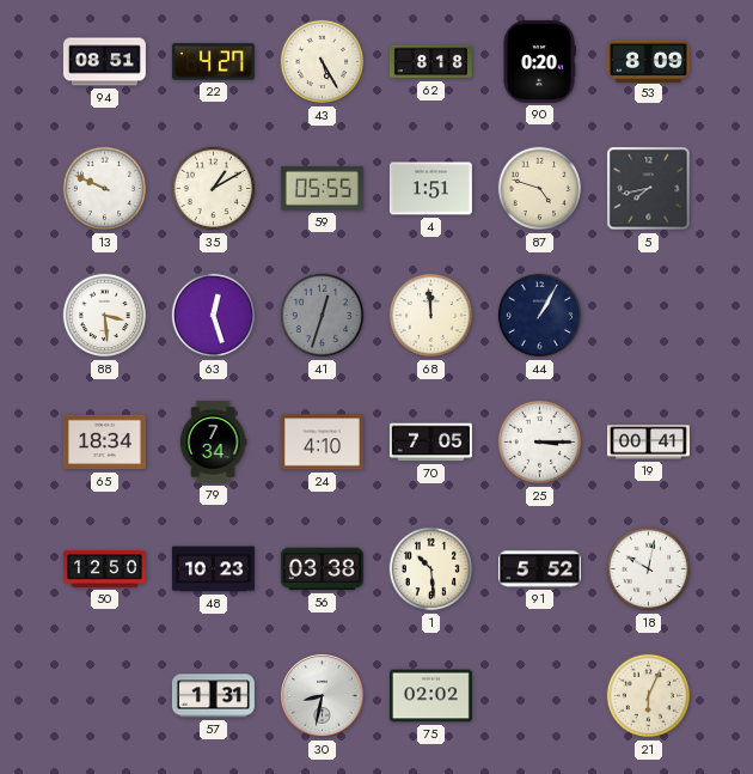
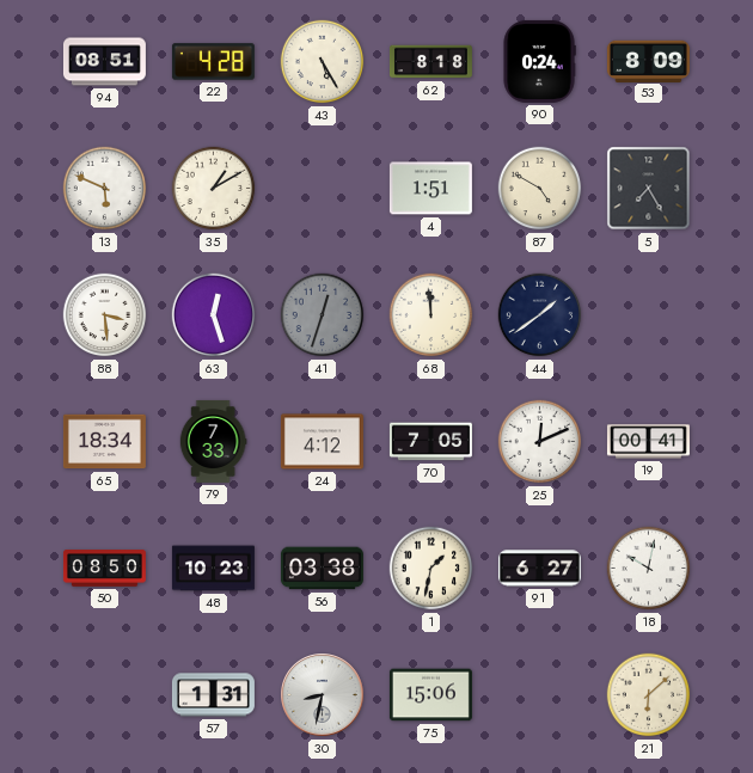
22: 4:27 -> 4:28
90: 0:20 -> 0:24
13: 9:49 -> 5:49
59: 05:55 -> none
87: 4:48 -> 4:50
5: 7:43 -> 7:25
44: 1:05 -> 1:39
79: 7:34 -> 7:33
24: 4:10 -> 4:12
25: 3:15 -> 12:11
50: 12:50 -> 08:50
1: 10:29 -> 1:32
91: 5:52 -> 6:27
75: 02:02 -> 15:06
21: 6:04 -> 6:08
